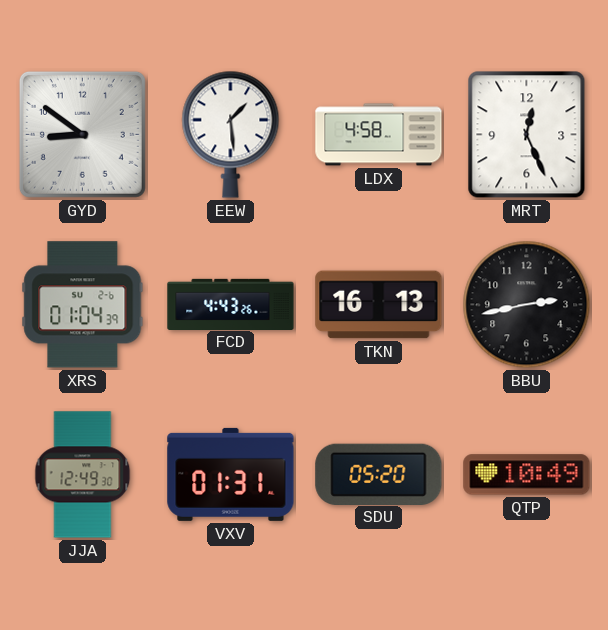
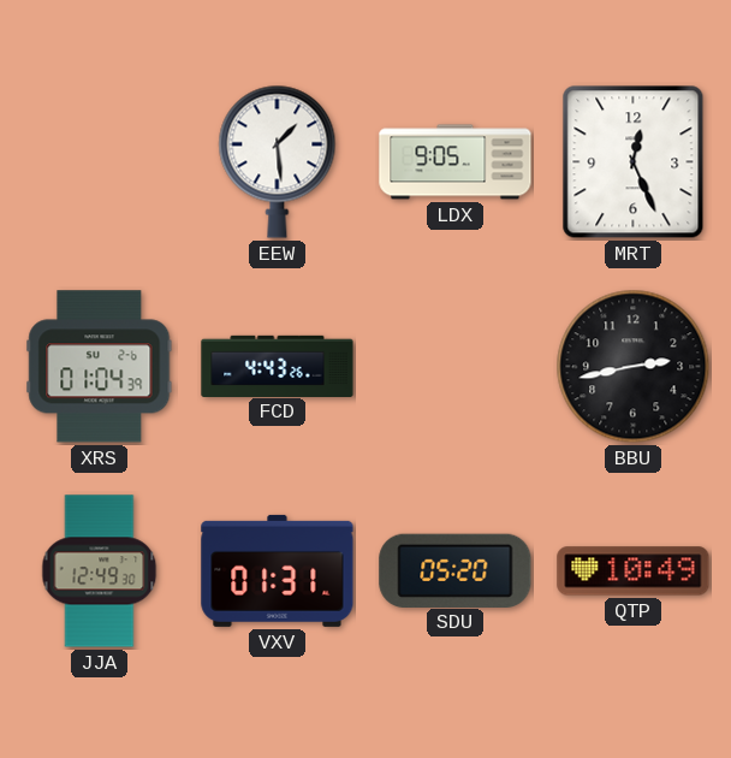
GYD: 8:51 -> none
LDX: 4:58 -> 9:05
TKN: 16:13 -> none
